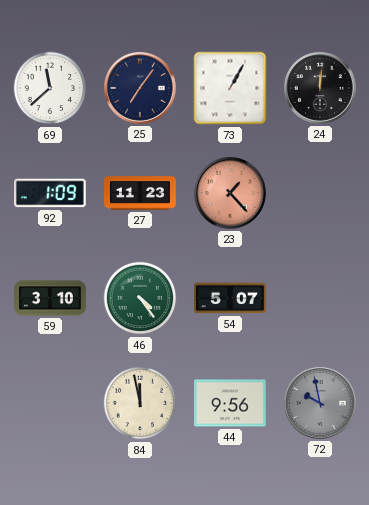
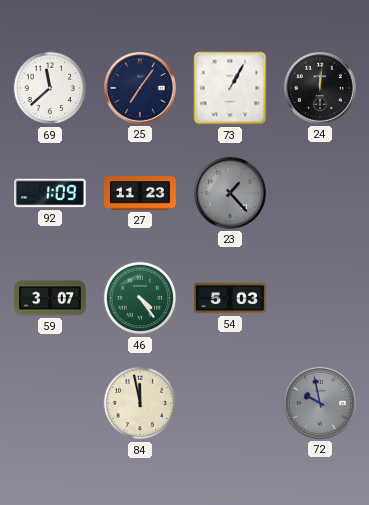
23 dial: salmon -> grey
59: 3:10 -> 3:07
54: 5:07 -> 5:03
44: 9:56 -> none
